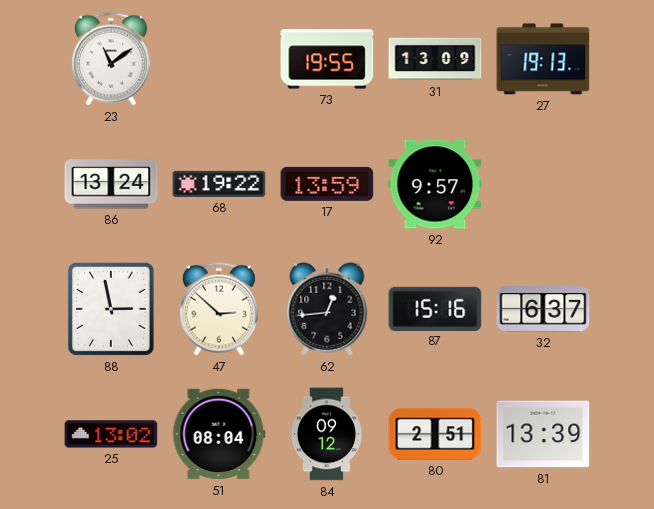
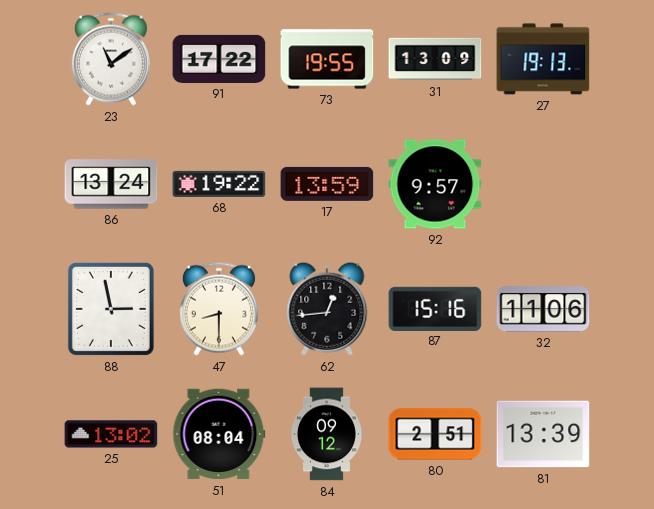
91: none -> 17:22
47: 2:52 -> 8:30
32: 6:37 -> 11:06
